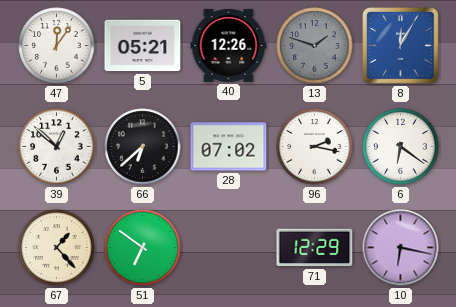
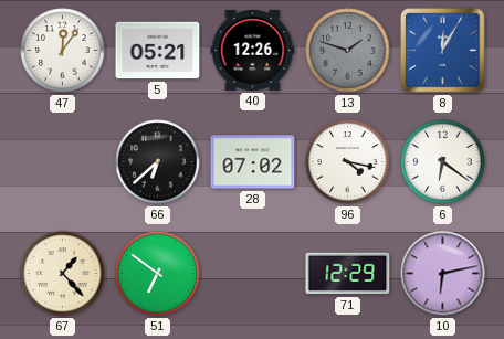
39: 12:52 -> none
96: 2:17 -> 4:17
10: 6:17 -> 6:13
